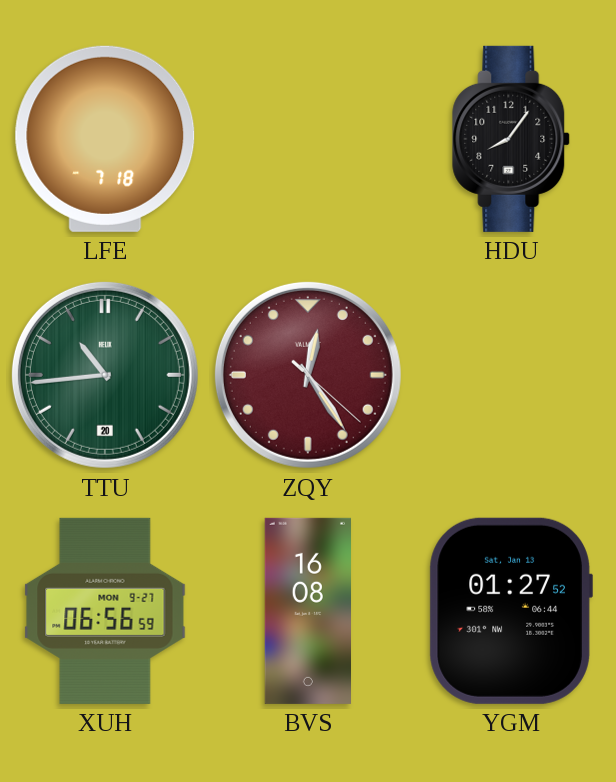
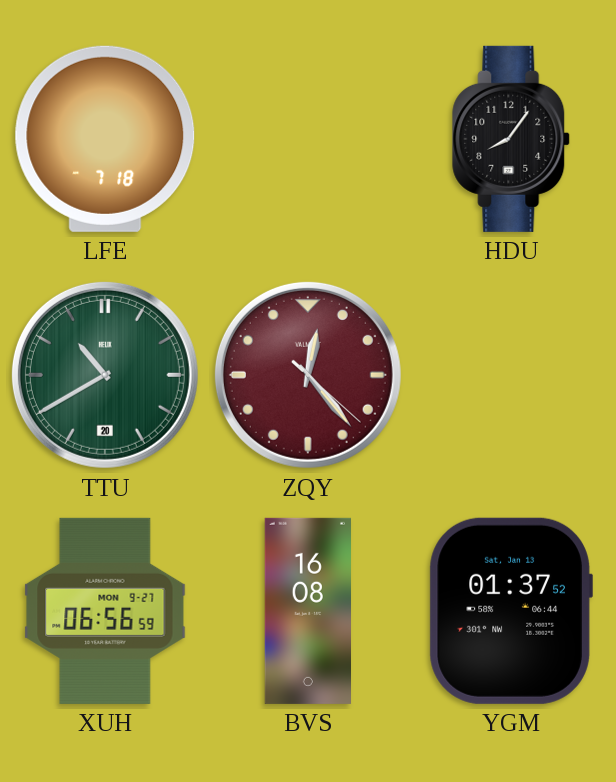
TTU: 10:44 -> 10:40
ZQY: 12:24 -> 12:23
YGM: 01:27 -> 01:37
